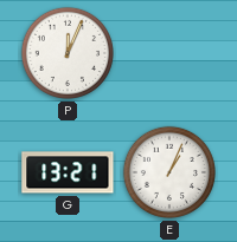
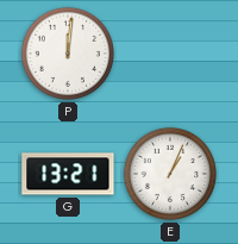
P: 12:04 -> 12:01
